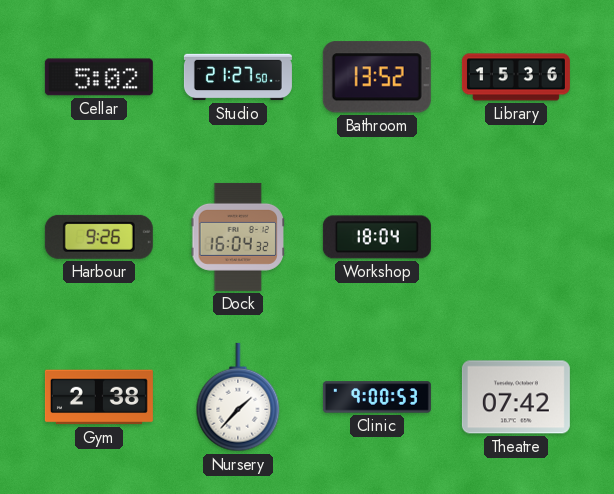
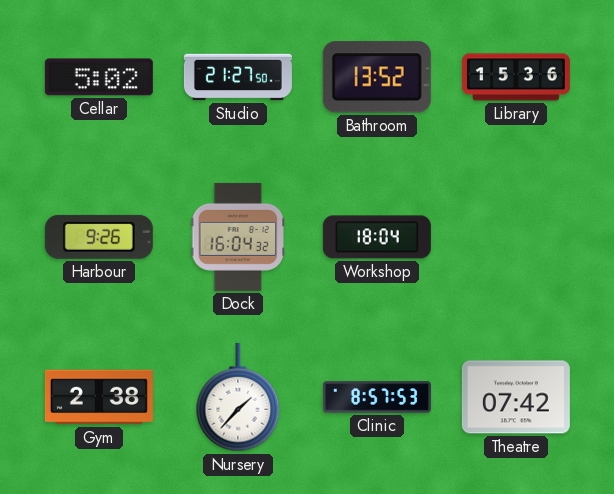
Clinic: 9:00 -> 8:57
